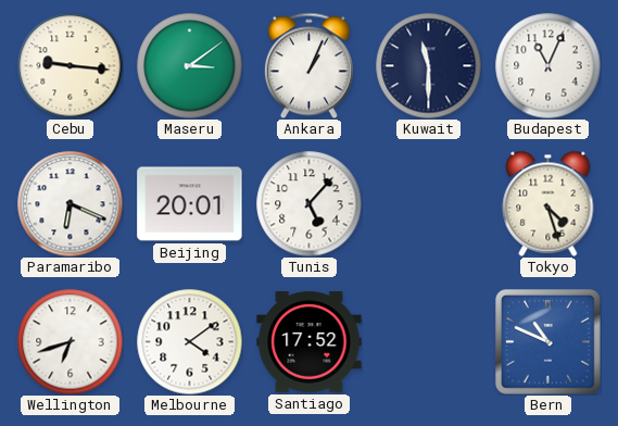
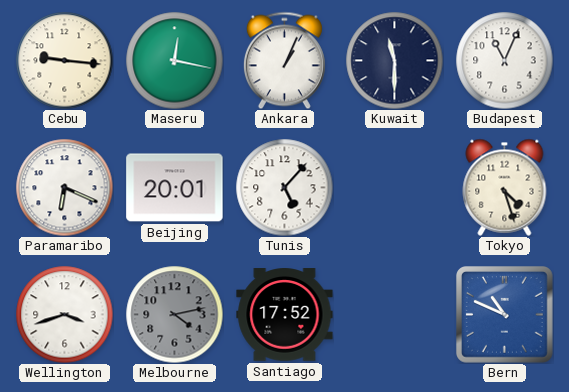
Maseru: 3:09 -> 12:17
Wellington: 6:42 -> 3:42
Melbourne: 4:09 -> 4:13
Melbourne dial: white -> grey
